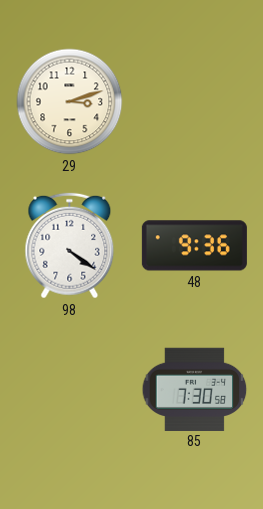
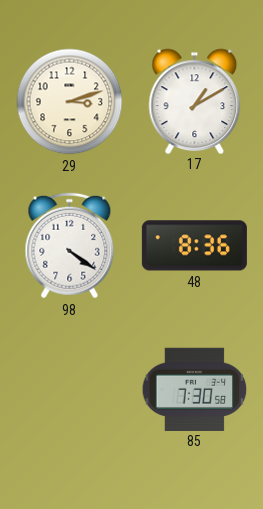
17: none -> 1:10
48: 9:36 -> 8:36
